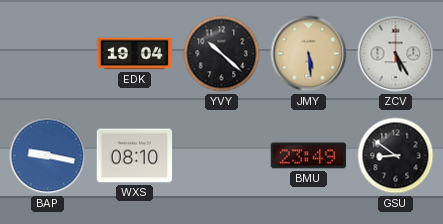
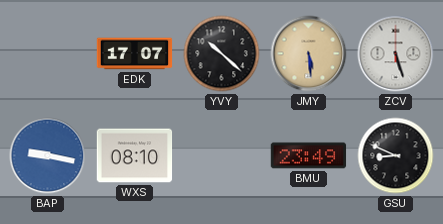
EDK: 19:04 -> 17:07
ZCV: 5:25 -> 5:27
GSU: 8:51 -> 8:49
